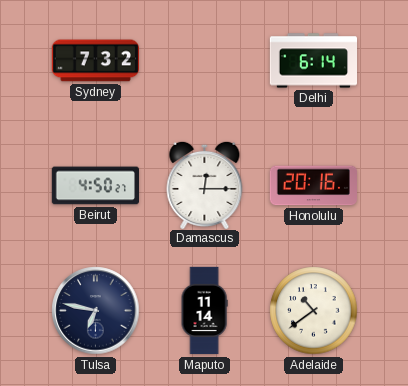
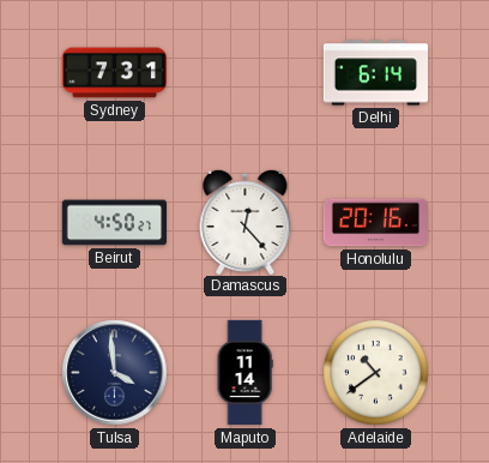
Sydney: 7:32 -> 7:31
Damascus: 12:15 -> 12:23
Tulsa: 6:47 -> 3:59
